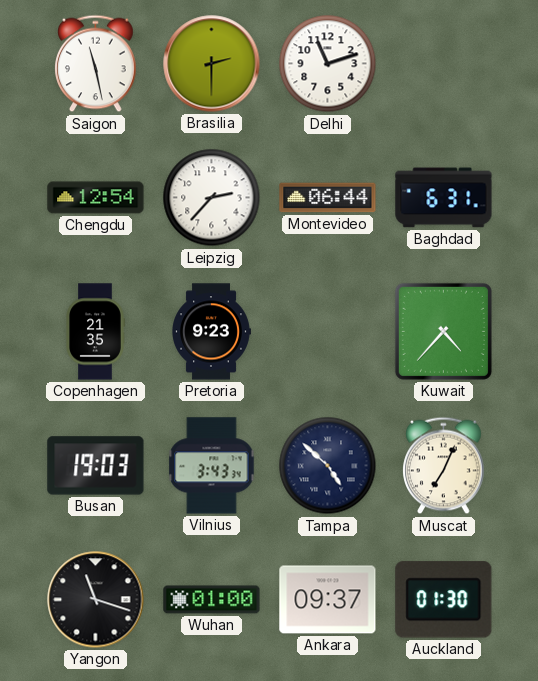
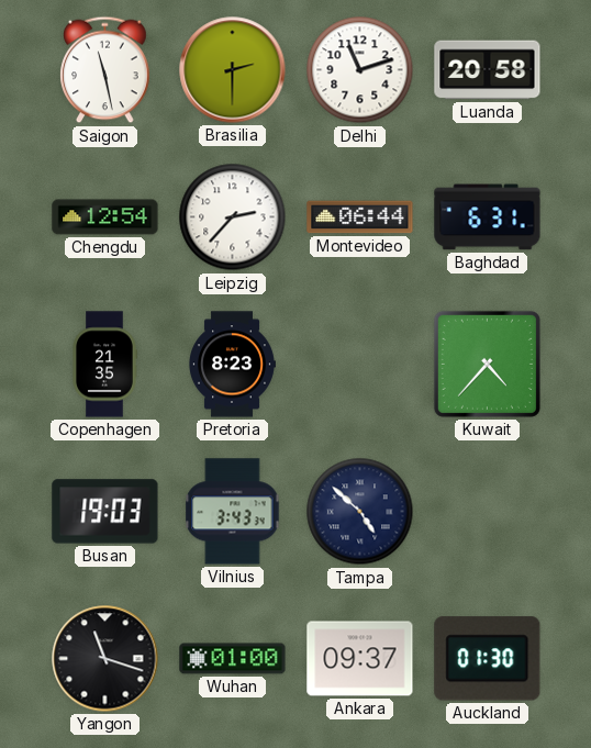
Luanda: none -> 20:58
Pretoria: 9:23 -> 8:23
Muscat: 7:04 -> none
